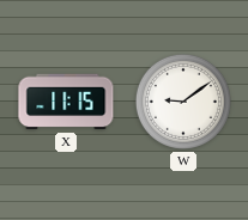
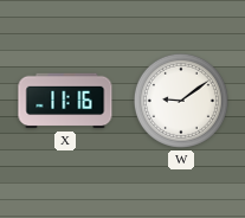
X: 11:15 -> 11:16
